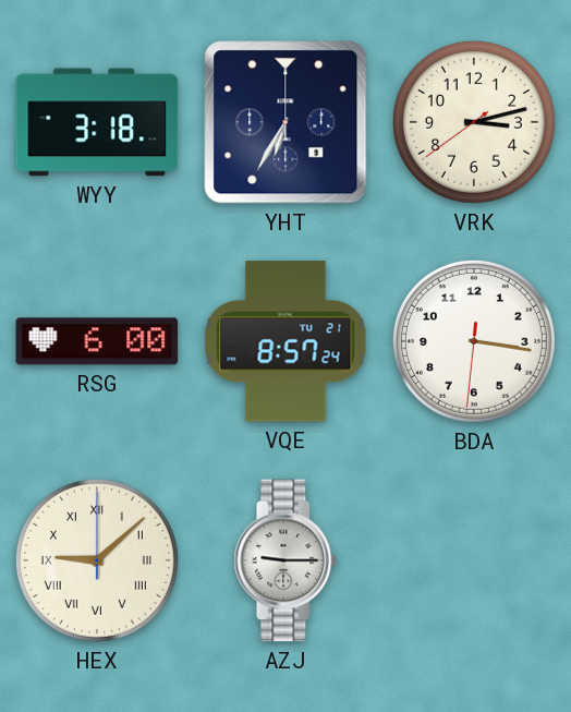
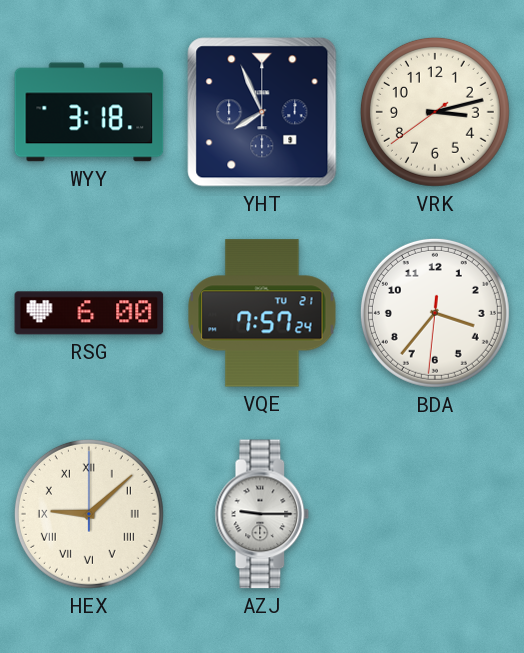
YHT: 6:35 -> 7:56
VQE: 8:57 -> 7:57
BDA: 3:16 -> 3:36
